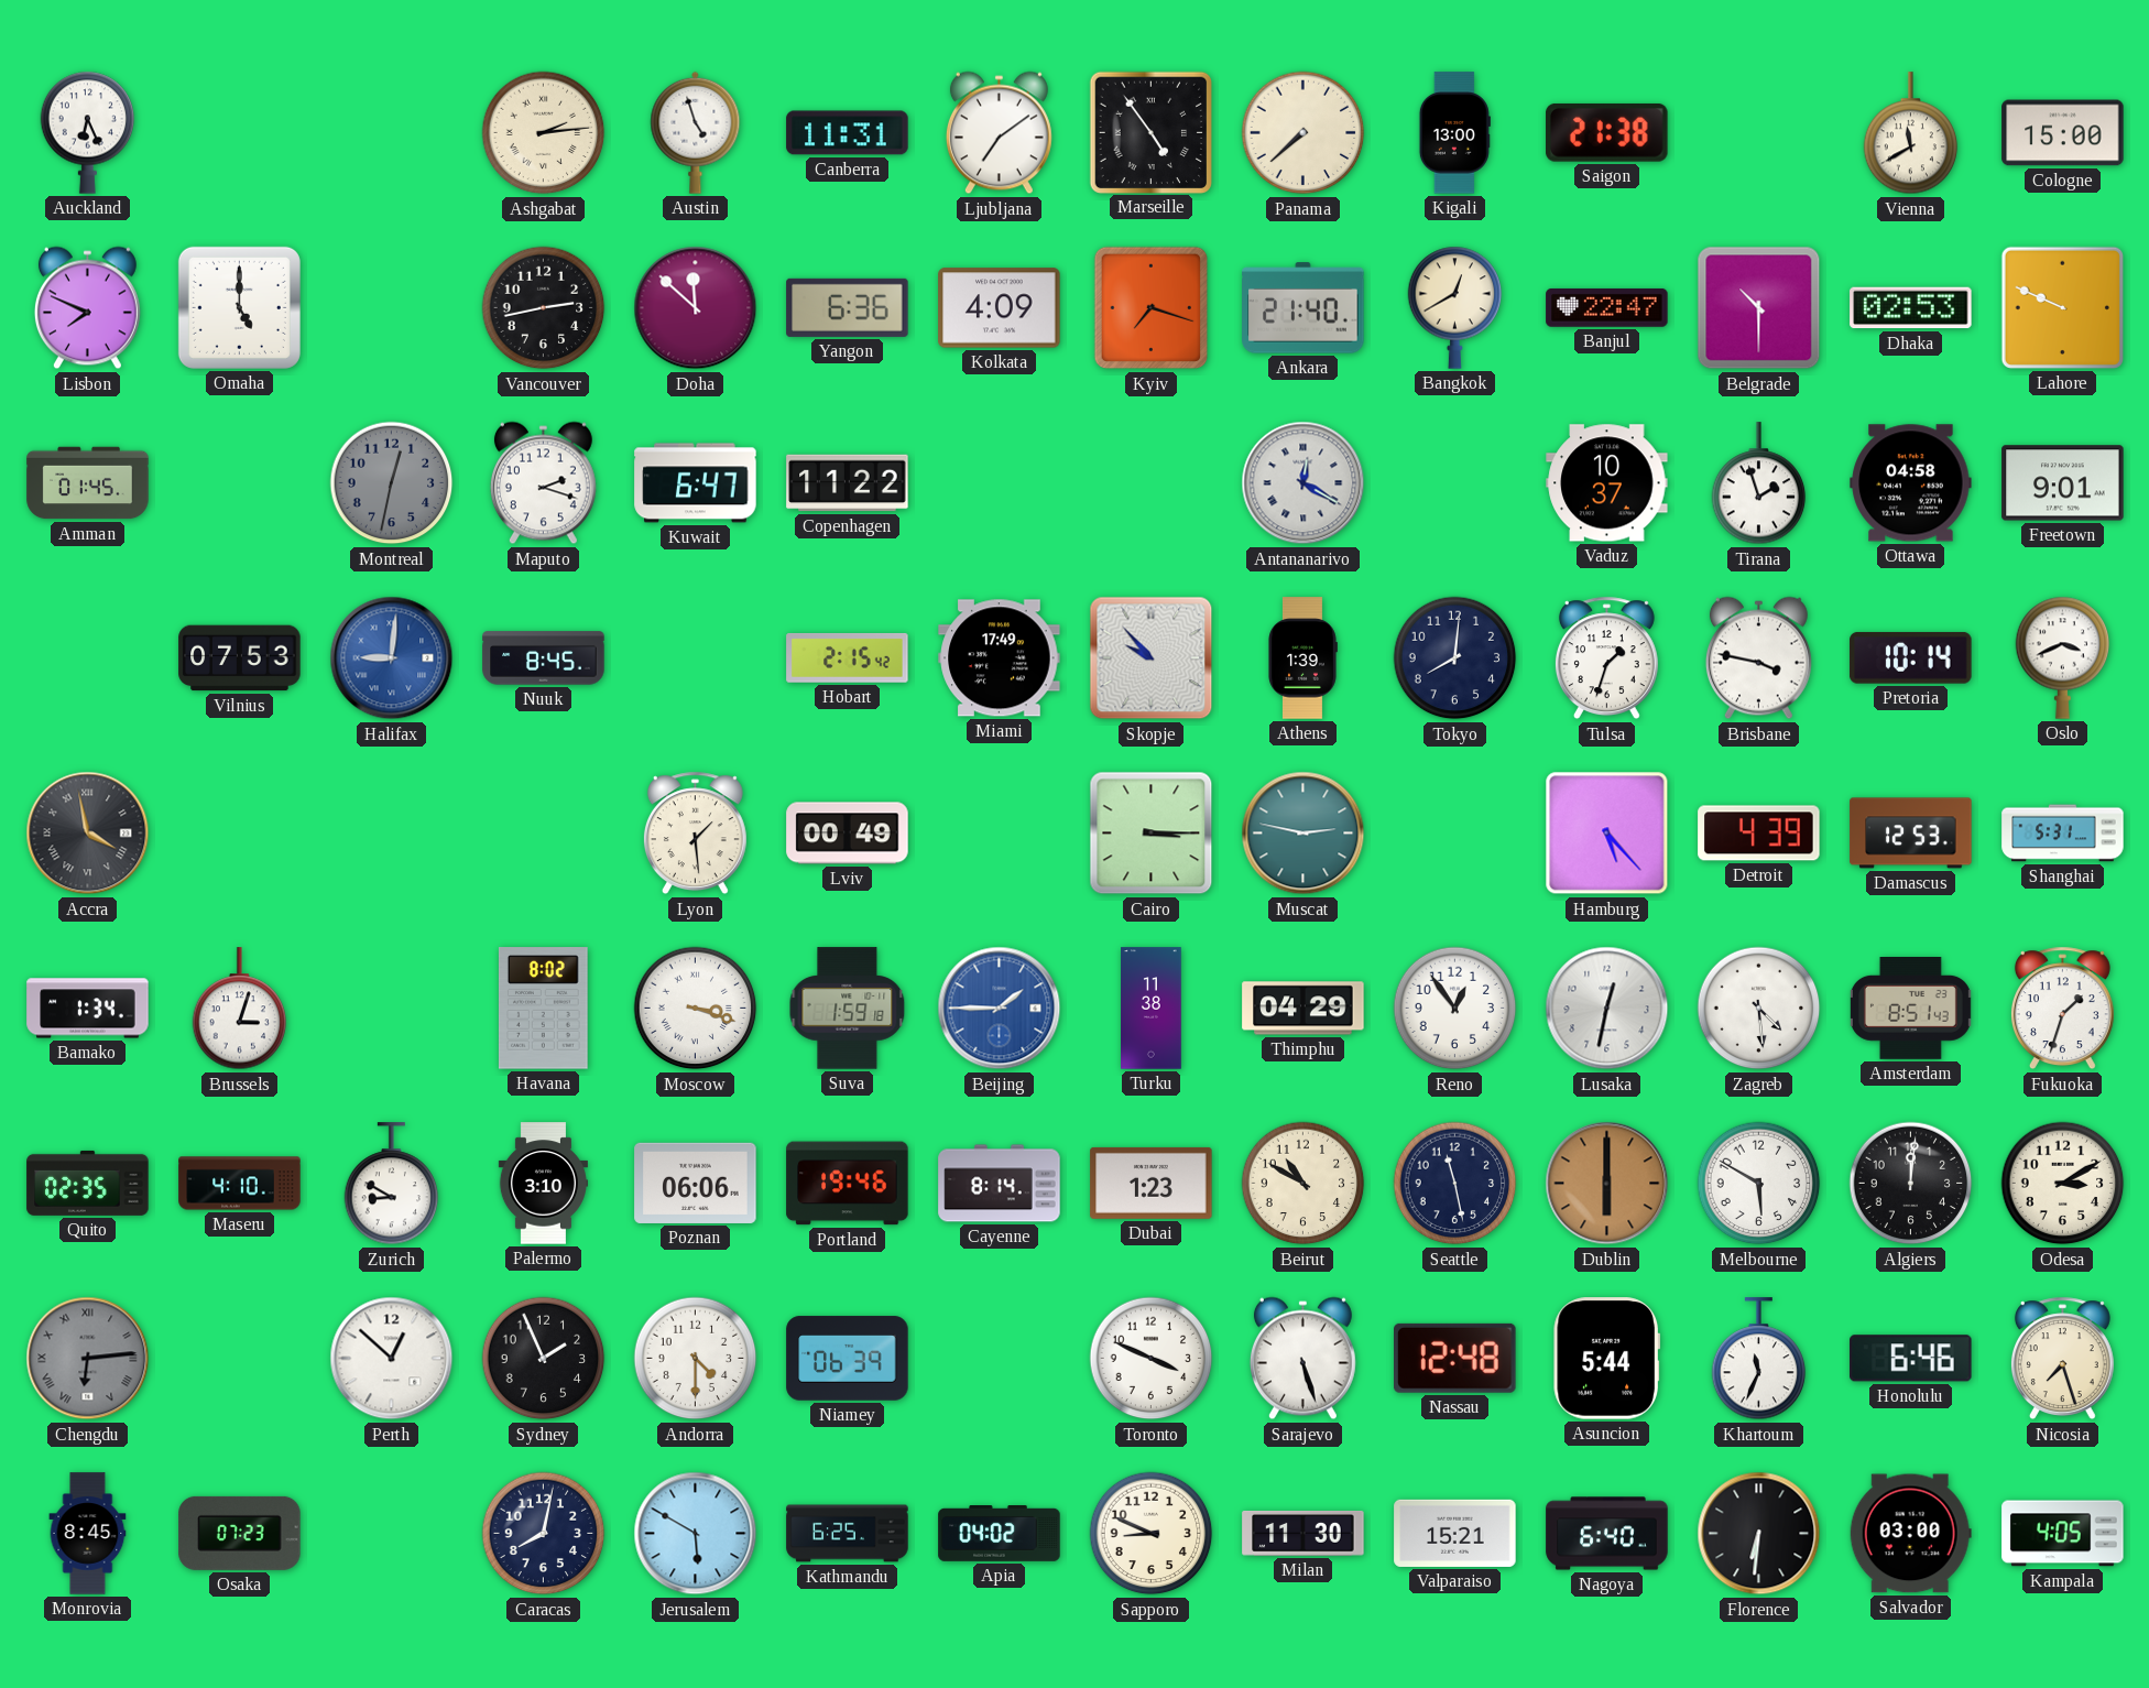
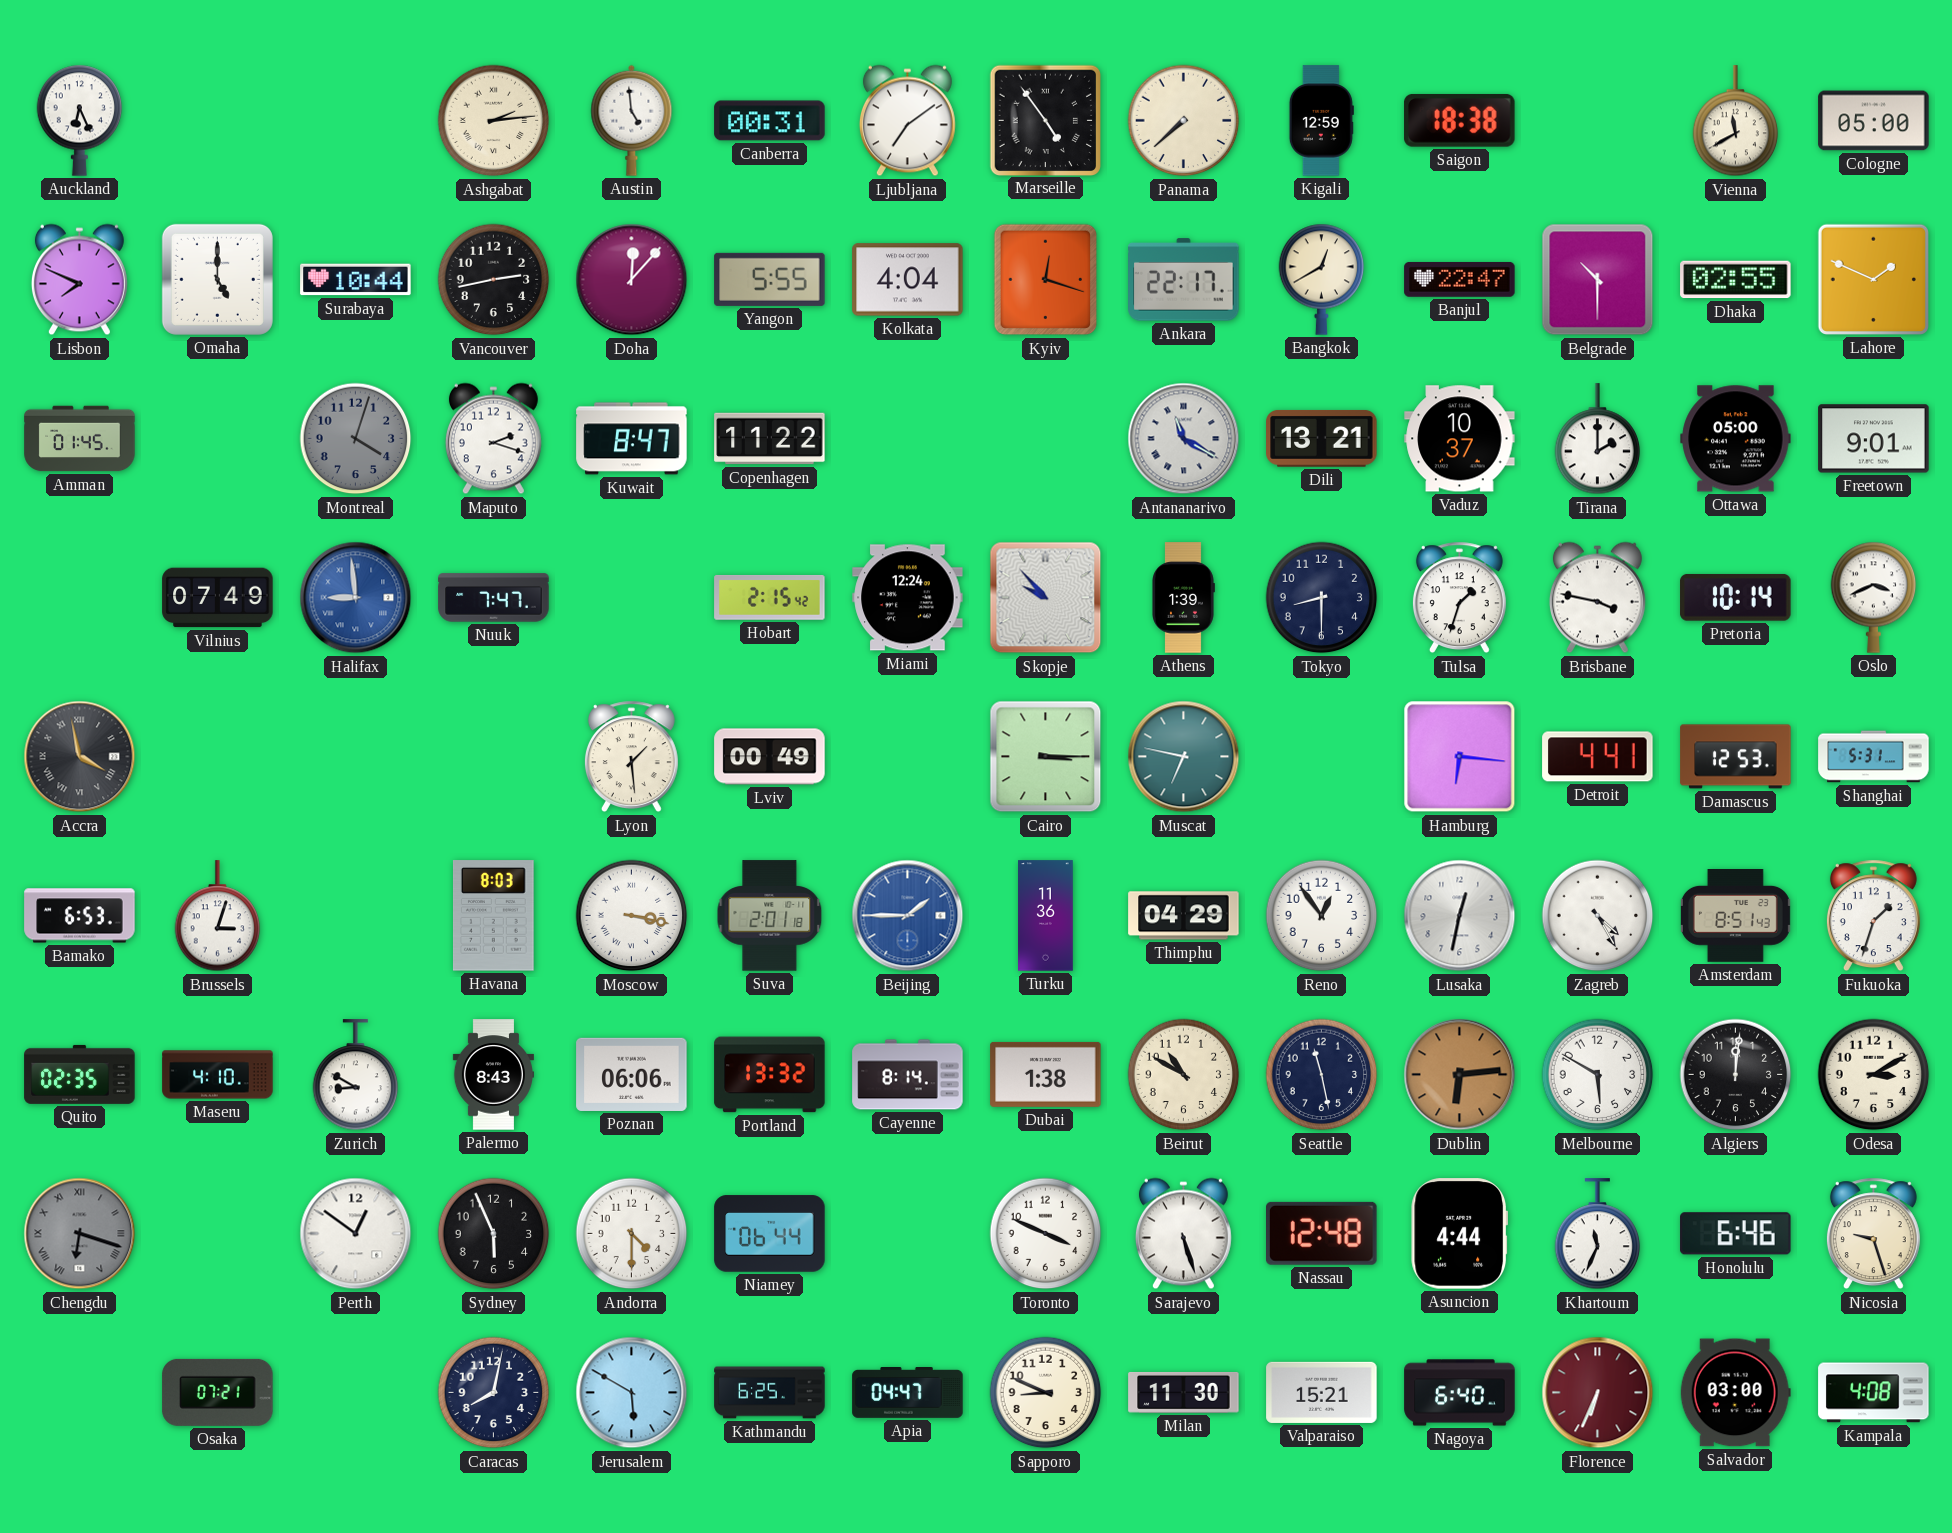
Austin: 4:57 -> 4:59
Canberra: 11:31 -> 00:31
Kigali: 13:00 -> 12:59
Saigon: 21:38 -> 18:38
Cologne: 15:00 -> 05:00
Surabaya: none -> 10:44
Doha: 11:52 -> 12:07
Yangon: 6:36 -> 5:55
Kolkata: 4:09 -> 4:04
Kyiv: 7:18 -> 12:18
Ankara: 21:40 -> 22:17
Dhaka: 02:53 -> 02:55
Lahore: 9:49 -> 1:49
Montreal: 12:32 -> 4:03
Kuwait: 6:47 -> 8:47
Antananarivo: 12:20 -> 11:20
Dili: none -> 13:21
Tirana: 1:57 -> 2:00
Ottawa: 04:58 -> 05:00
Vilnius: 07:53 -> 07:49
Halifax: 9:01 -> 8:59
Nuuk: 8:45 -> 7:47
Miami: 17:49 -> 12:24
Tokyo: 8:01 -> 8:30
Muscat: 2:47 -> 6:47
Hamburg: 5:23 -> 6:16
Detroit: 4:39 -> 4:41
Bamako: 1:34 -> 6:53
Havana: 8:02 -> 8:03
Moscow: 3:18 -> 3:17
Suva: 1:59 -> 2:01
Turku: 11:38 -> 11:36
Zagreb: 4:29 -> 4:25
Palermo: 3:10 -> 8:43
Portland: 19:46 -> 13:32
Dubai: 1:23 -> 1:38
Dublin: 6:00 -> 6:14
Chengdu: 6:14 -> 6:18
Perth: 12:52 -> 12:51
Sydney: 1:56 -> 5:56
Niamey: 06:39 -> 06:44
Asuncion: 5:44 -> 4:44
Nicosia: 7:27 -> 9:27
Monrovia: 8:45 -> none
Osaka: 07:23 -> 07:21
Apia: 04:02 -> 04:47
Florence: 6:31 -> 6:34
Florence dial: black -> burgundy
Kampala: 4:05 -> 4:08
